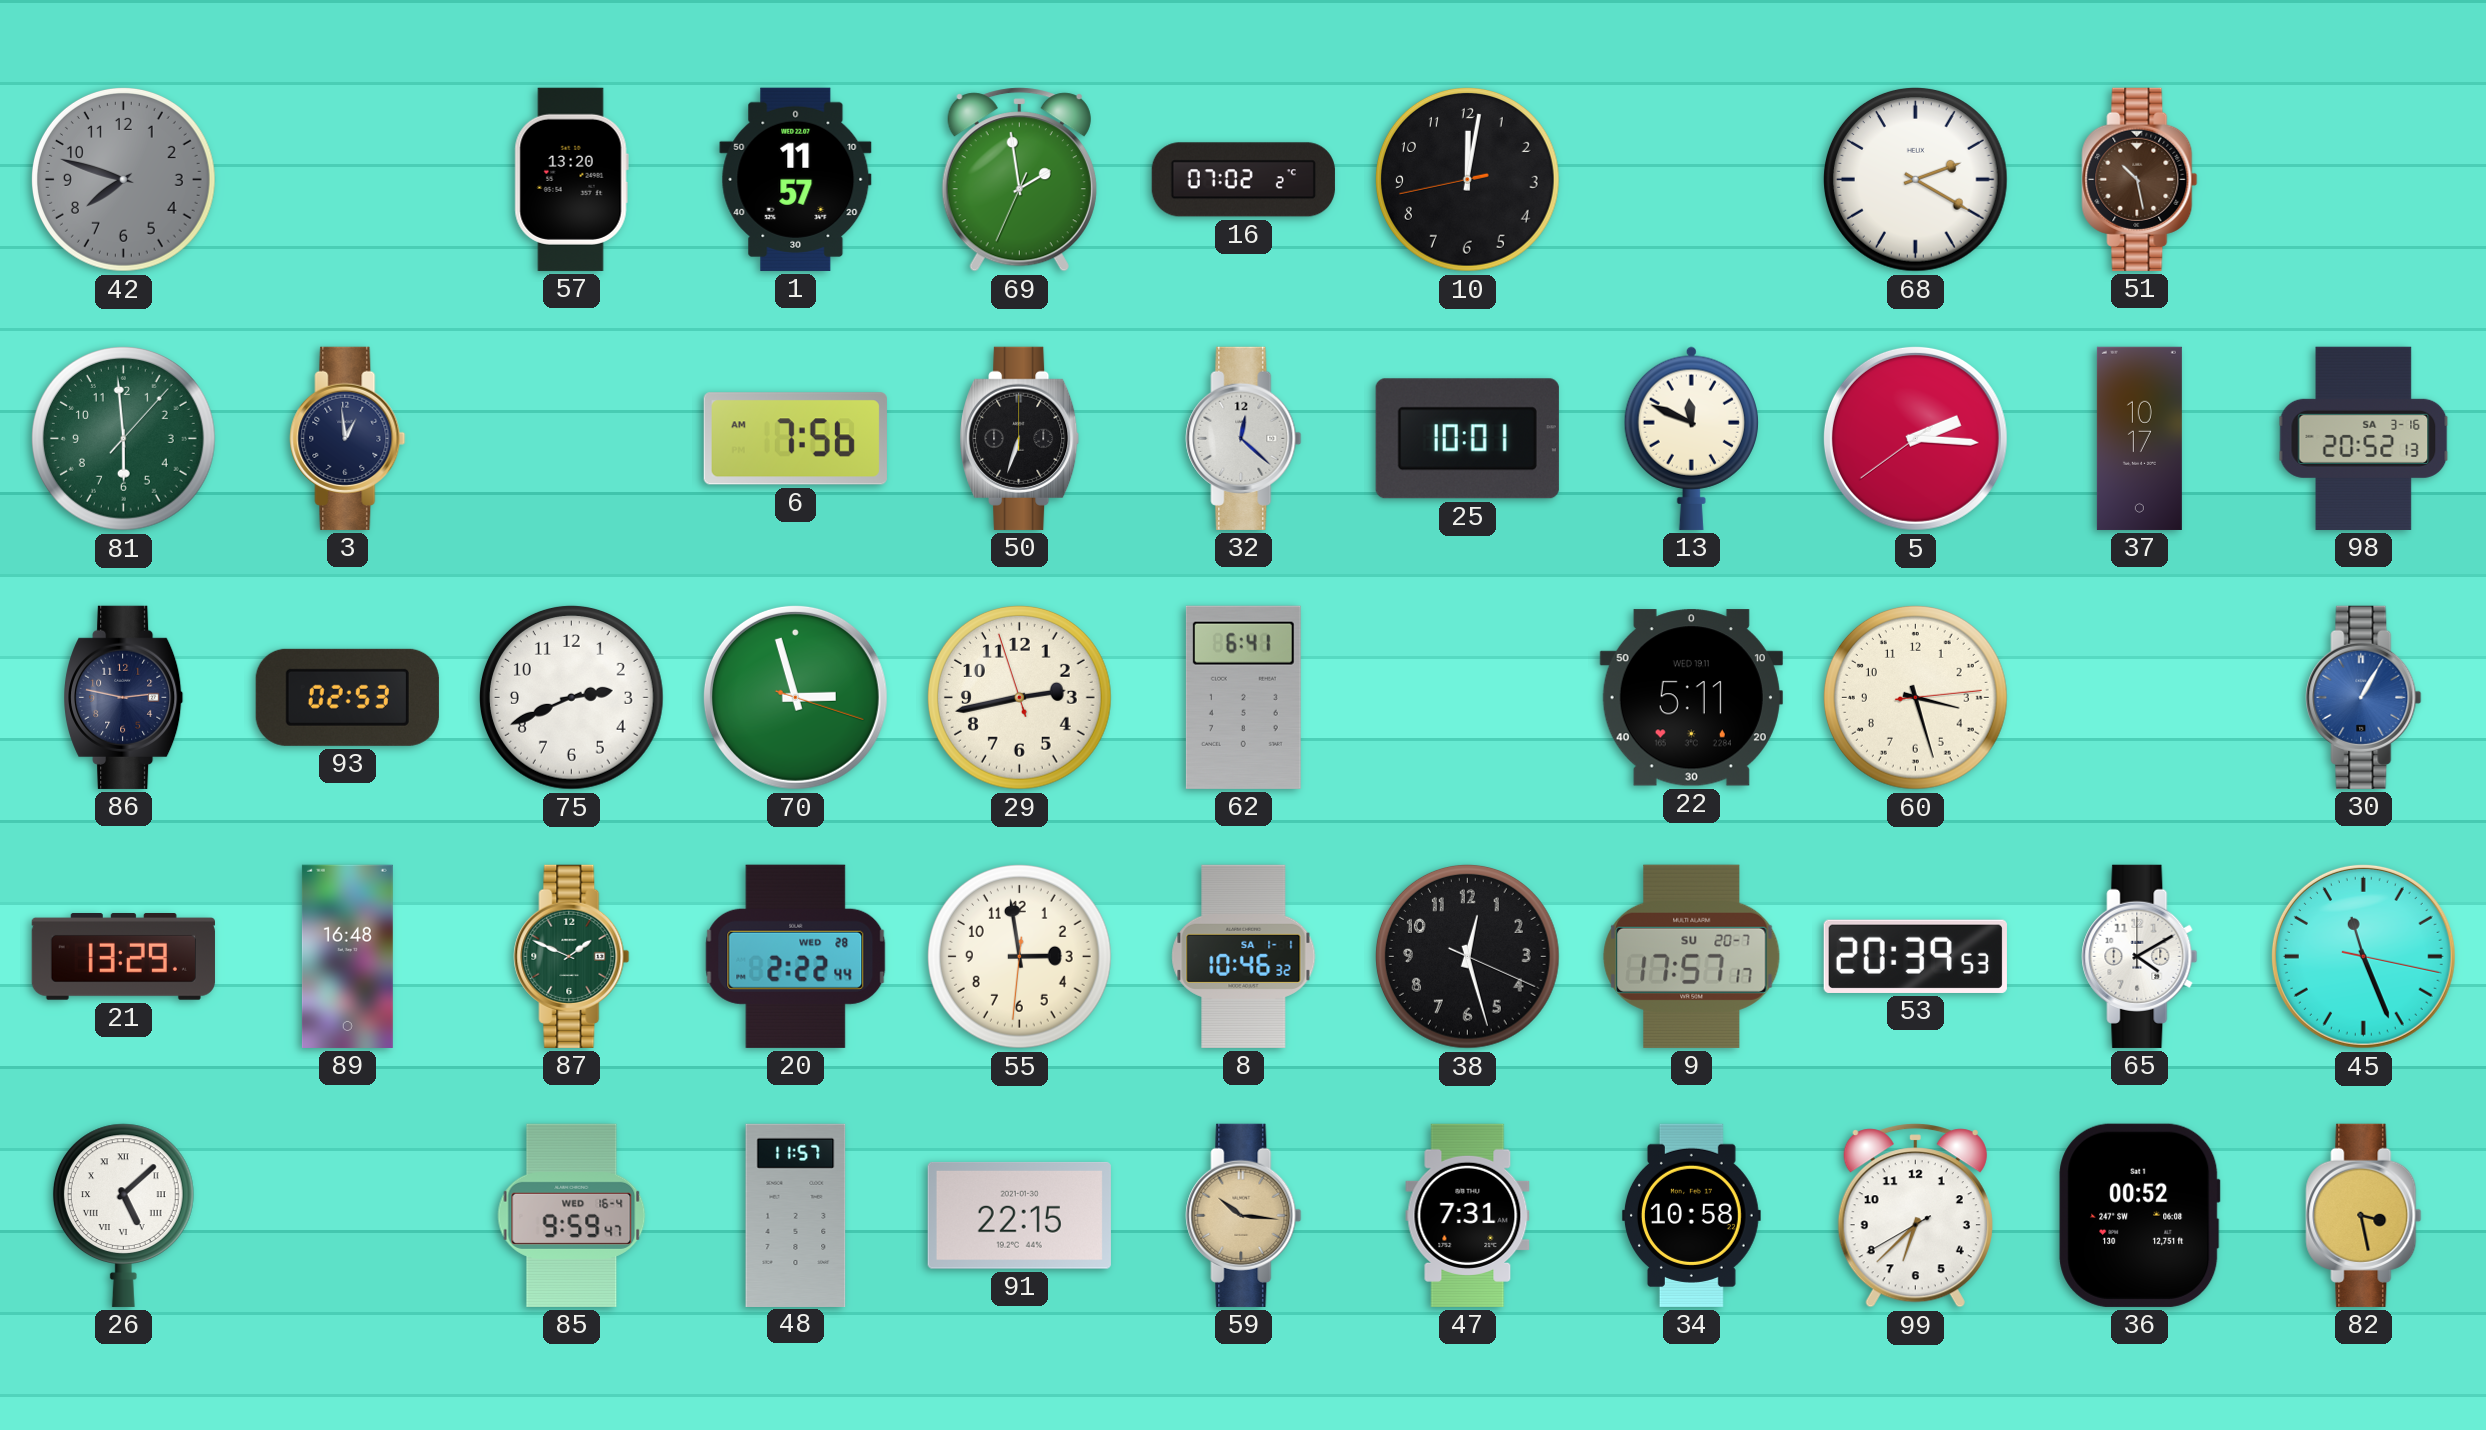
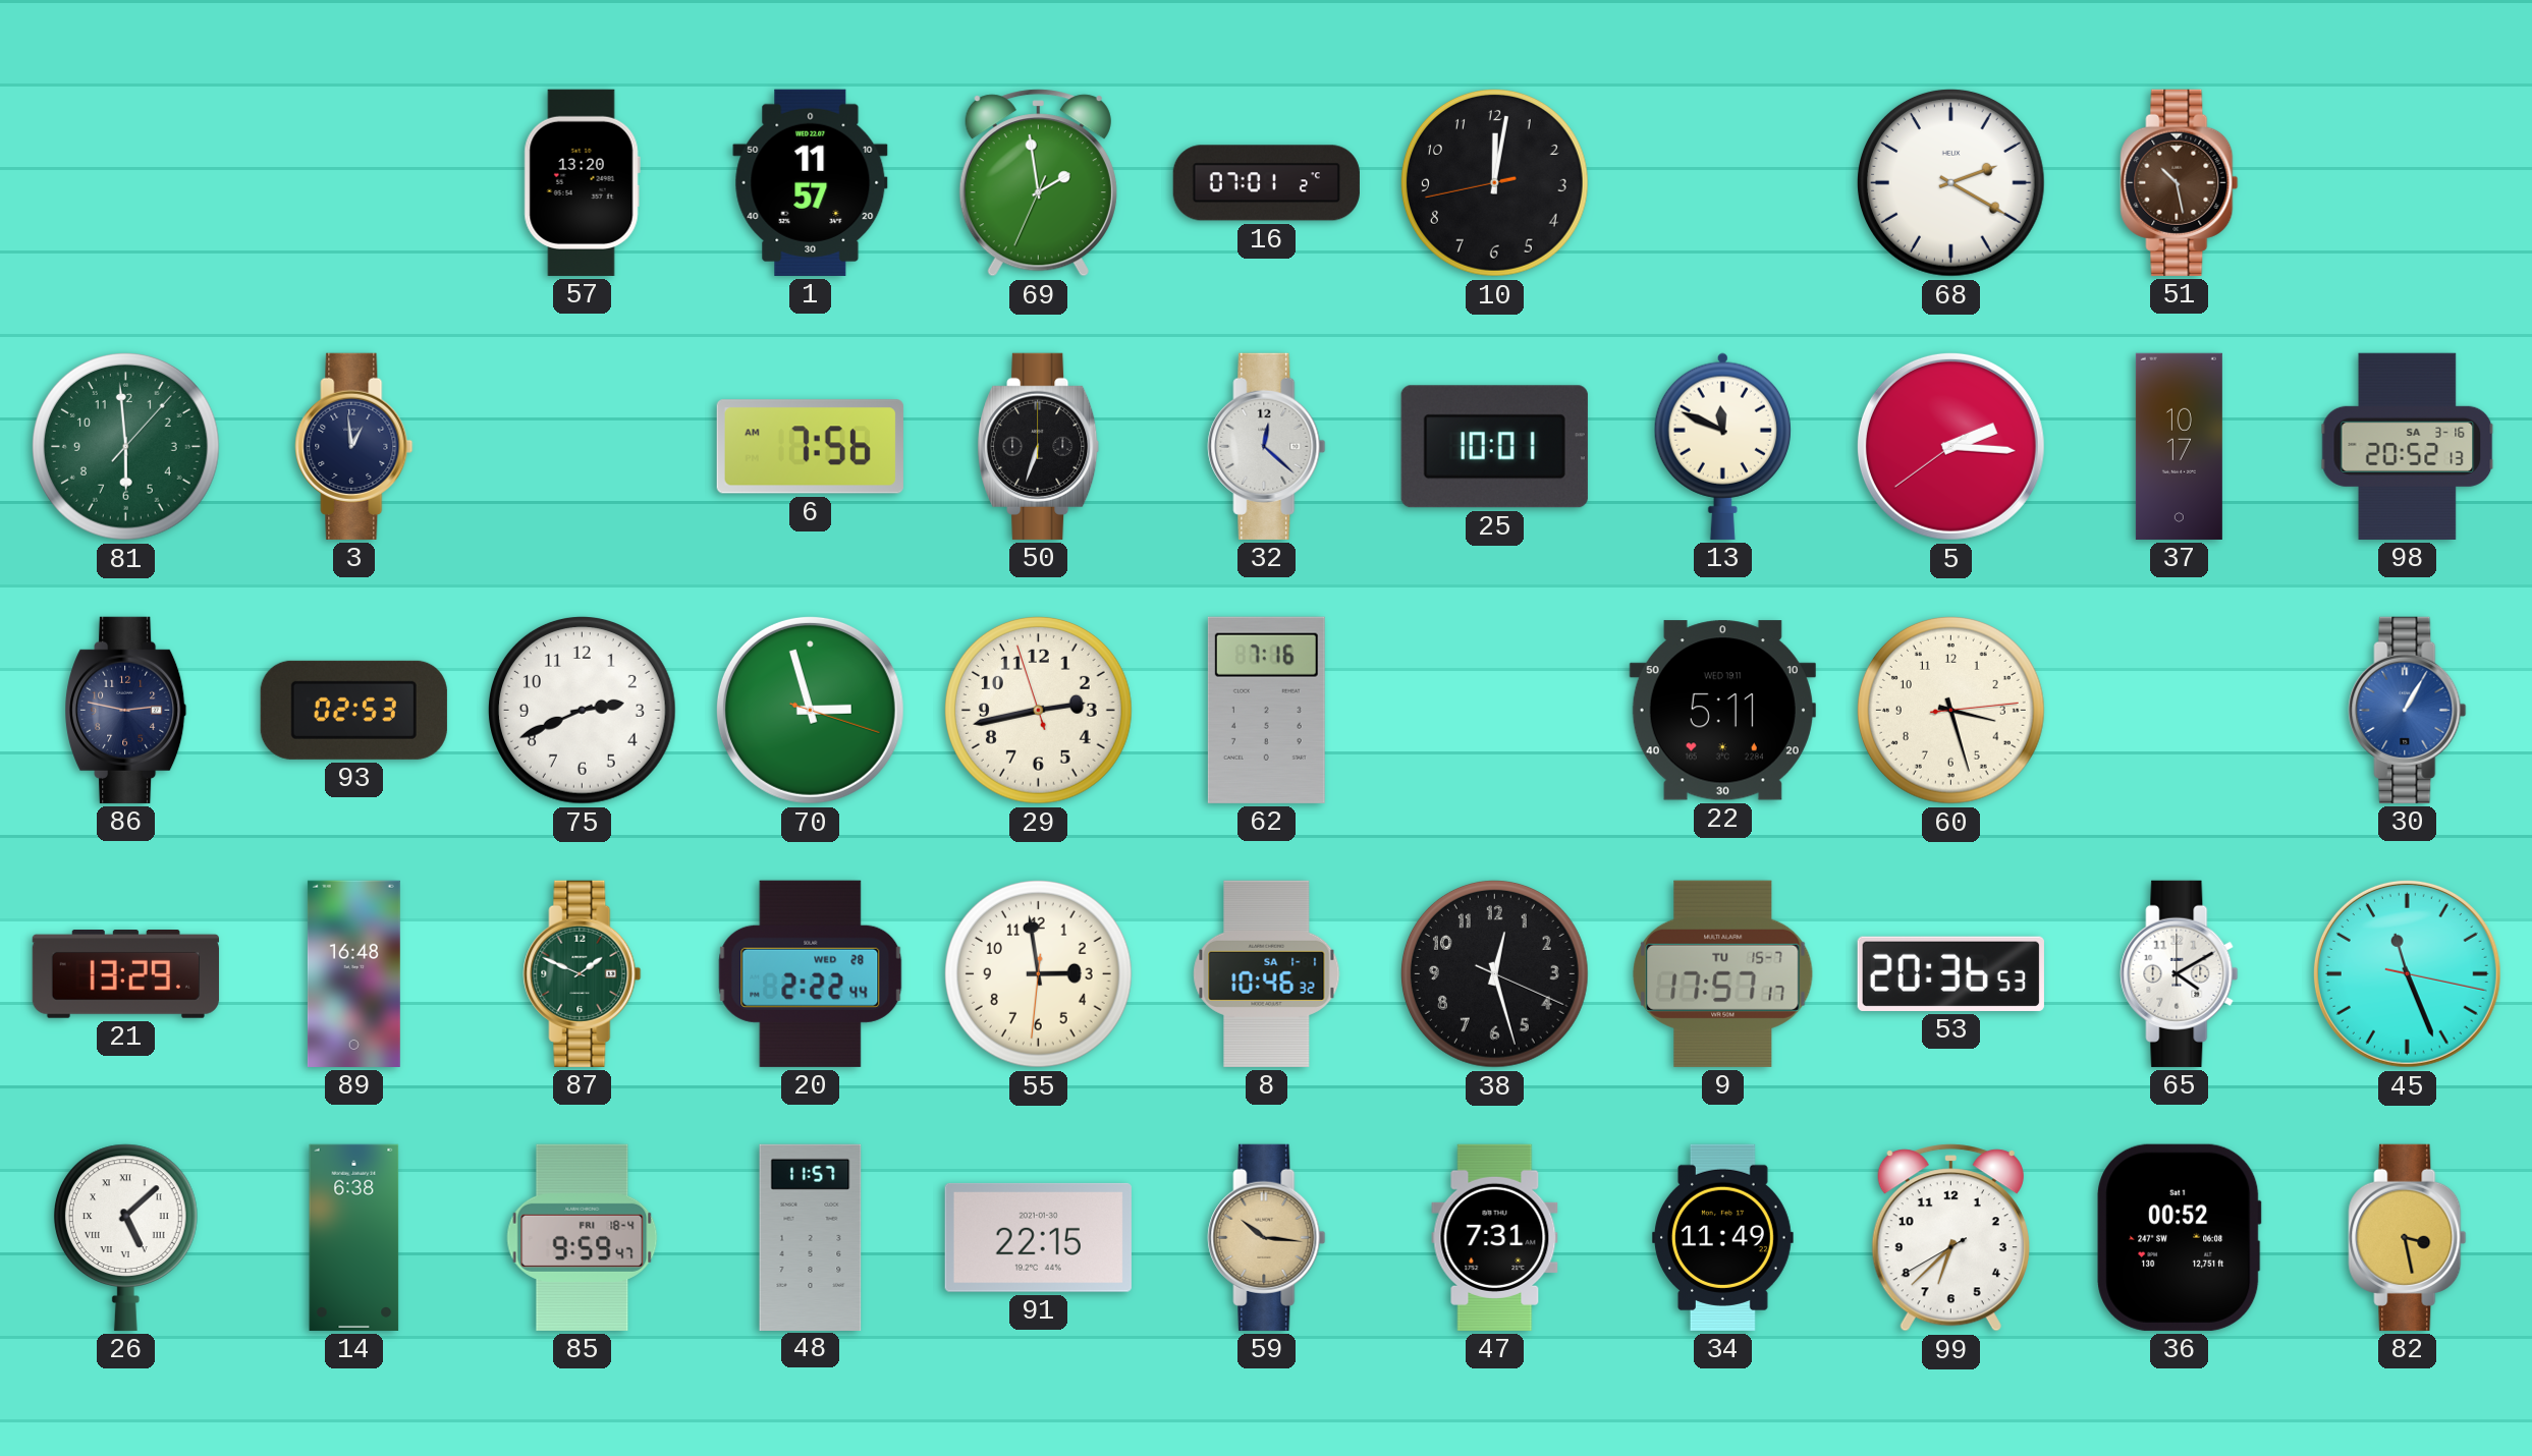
42: 7:48 -> none
16: 07:02 -> 07:01
62: 6:41 -> 7:16
9 date: SU 20-7 -> TU 15-7
53: 20:39 -> 20:36
14: none -> 6:38
85 date: WED 16-4 -> FRI 18-4
34: 10:58 -> 11:49
